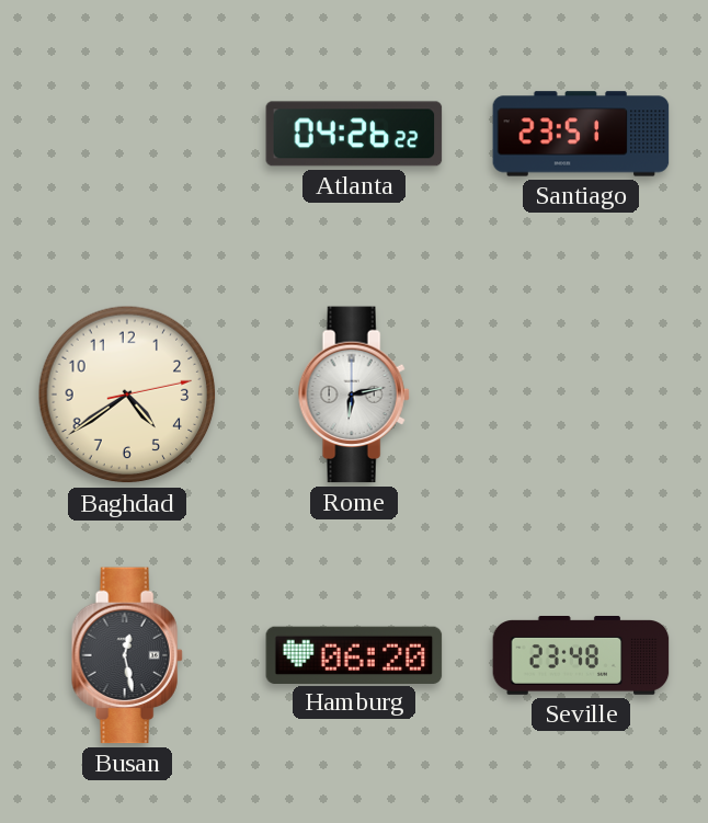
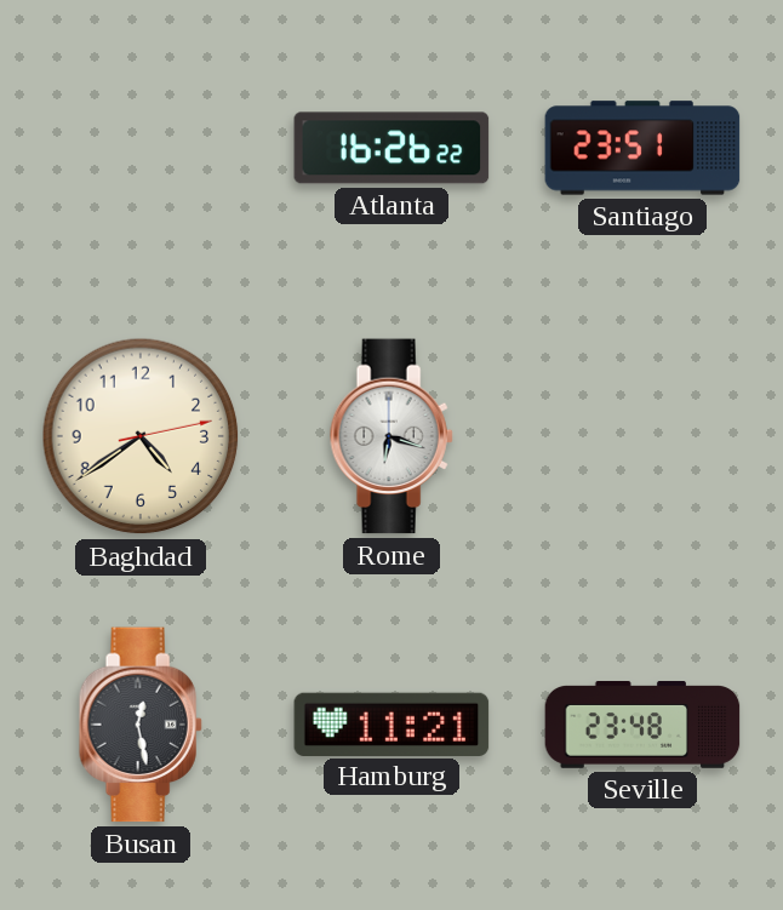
Atlanta: 04:26 -> 16:26
Rome: 6:13 -> 6:18
Hamburg: 06:20 -> 11:21
